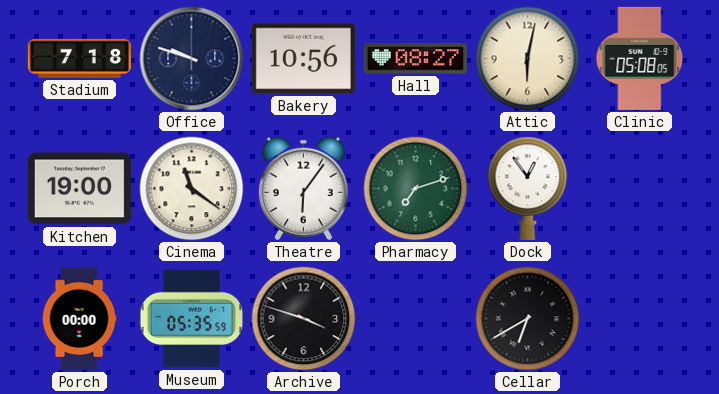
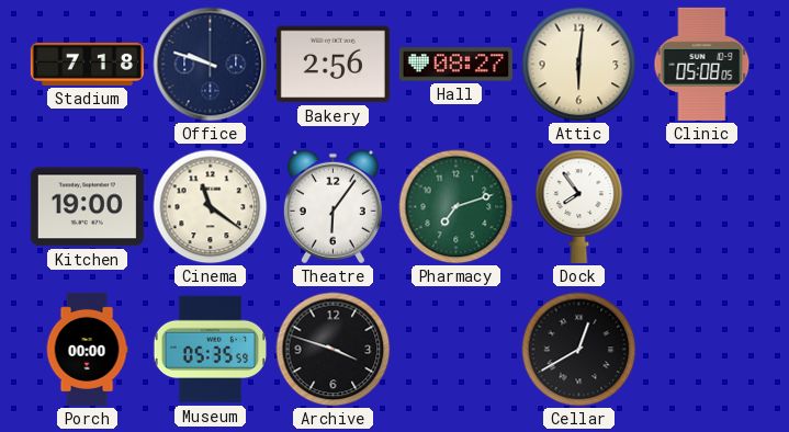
Bakery: 10:56 -> 2:56
Attic: 6:02 -> 6:01
Dock: 12:54 -> 7:54
Cellar: 6:40 -> 12:40
